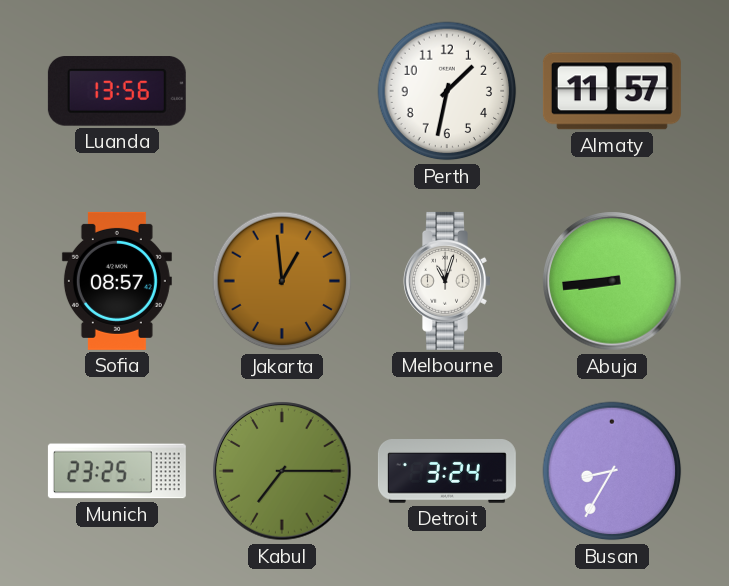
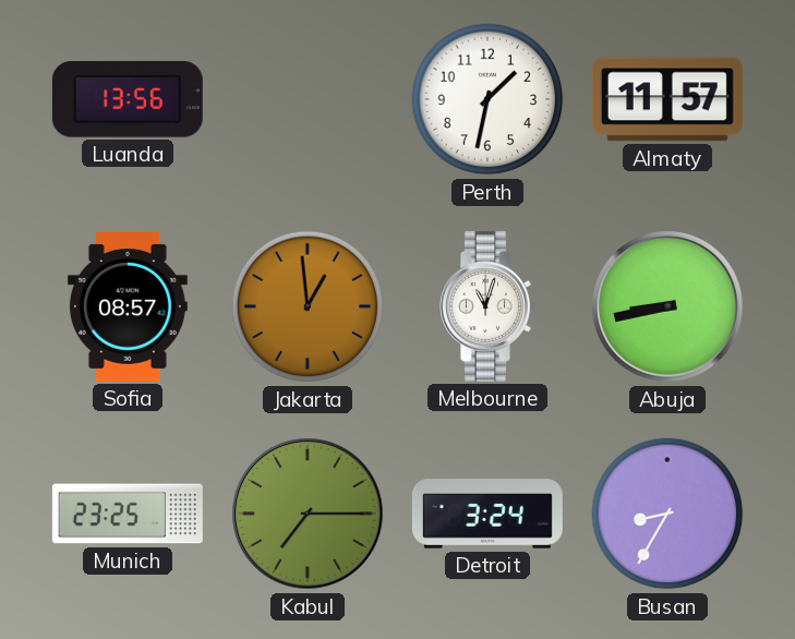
Abuja: 8:44 -> 8:43
